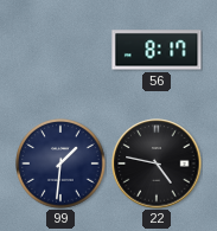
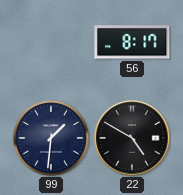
22: 4:47 -> 4:50
